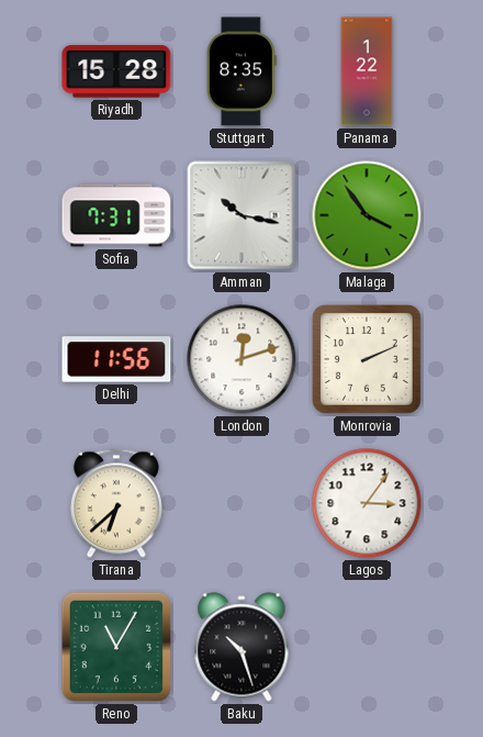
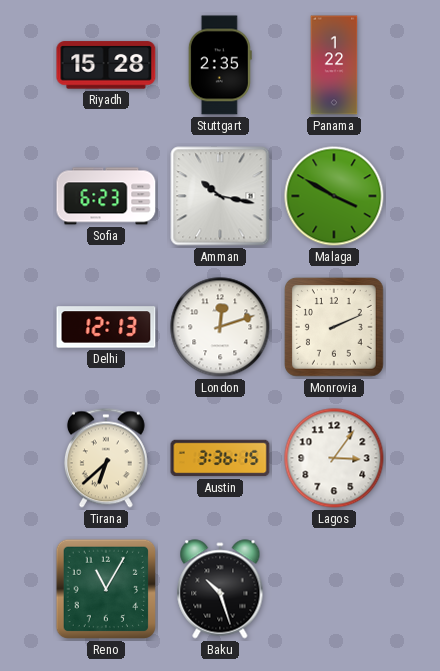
Stuttgart: 8:35 -> 2:35
Sofia: 7:31 -> 6:23
Malaga: 3:54 -> 3:50
Delhi: 11:56 -> 12:13
Austin: none -> 3:36
